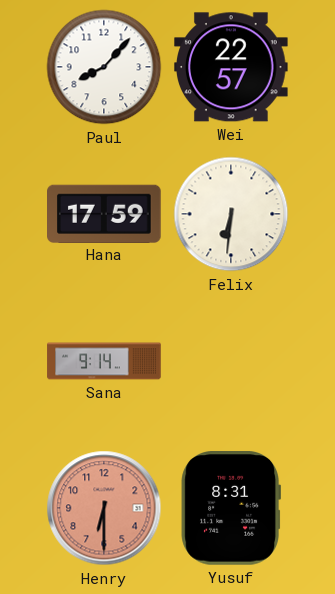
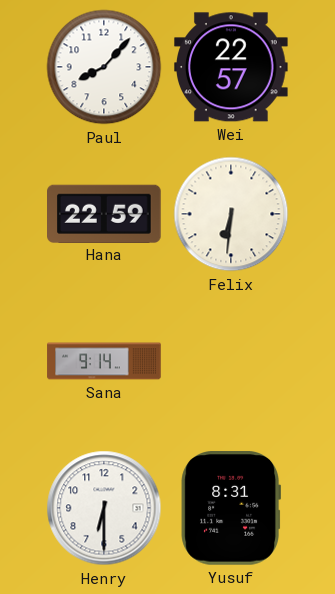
Hana: 17:59 -> 22:59
Henry dial: salmon -> white
